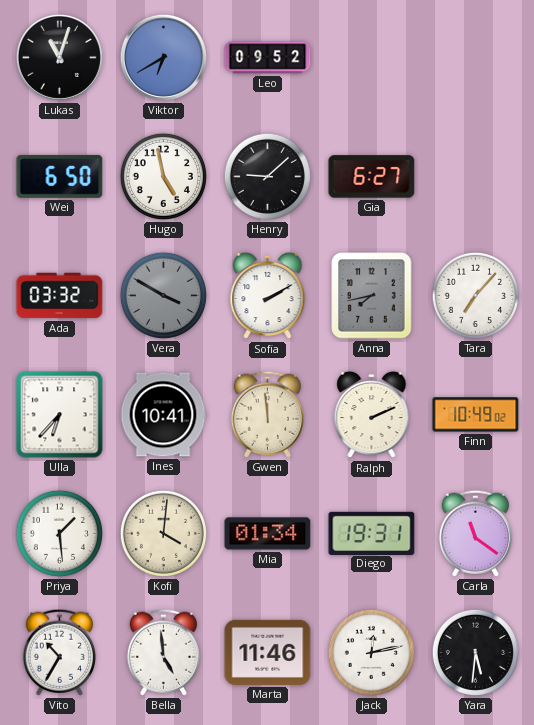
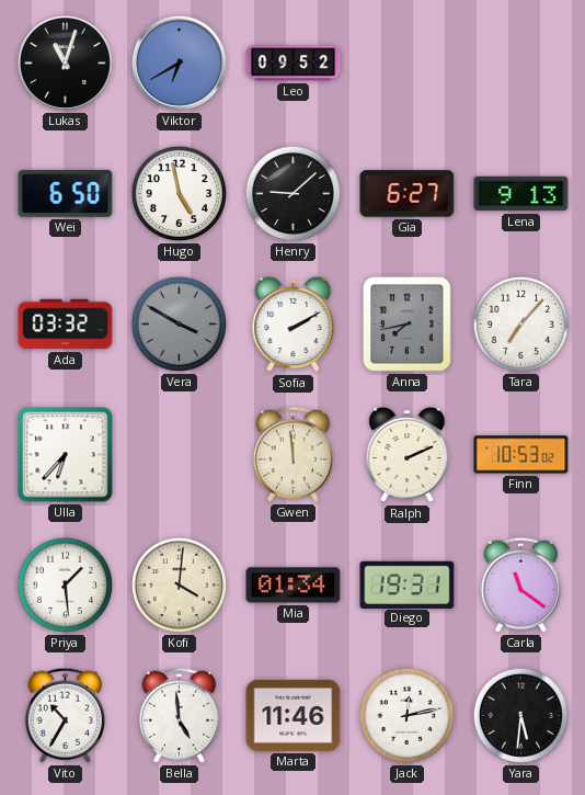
Lena: none -> 9:13
Ines: 10:41 -> none
Finn: 10:49 -> 10:53
